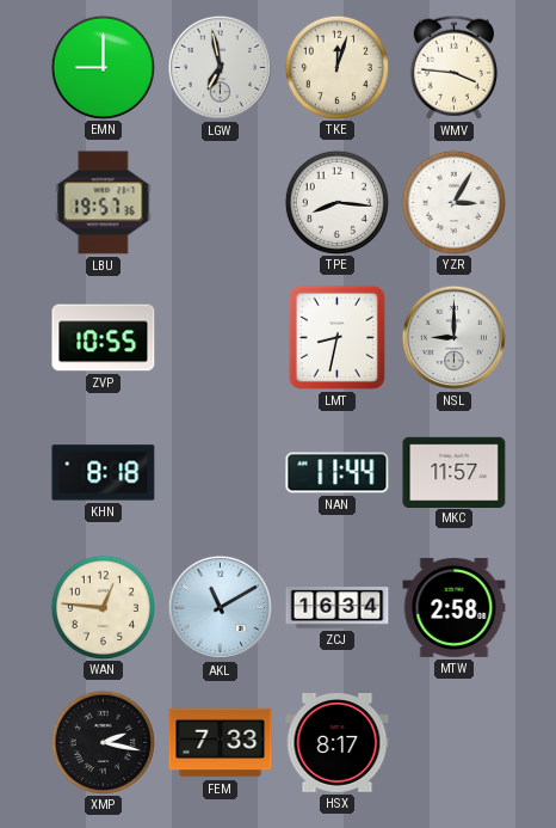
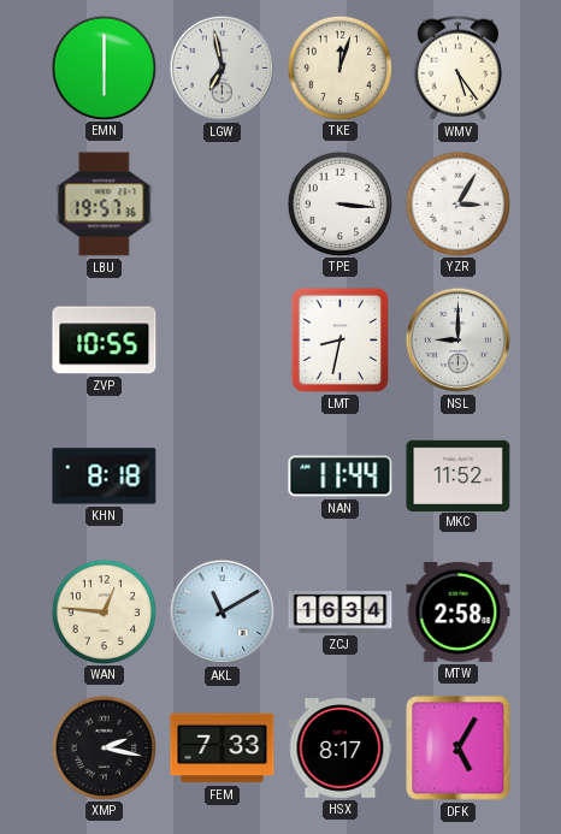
EMN: 9:00 -> 6:00
WMV: 3:46 -> 5:24
TPE: 8:16 -> 3:16
MKC: 11:57 -> 11:52
DFK: none -> 5:05
